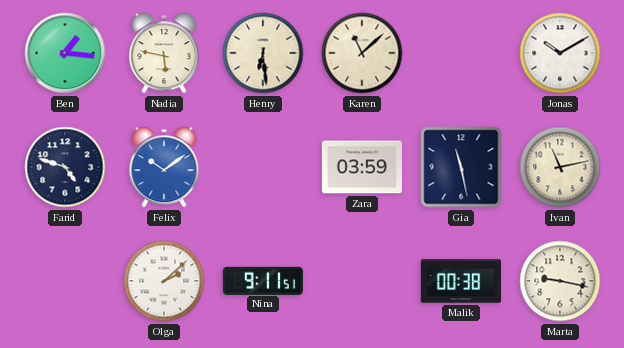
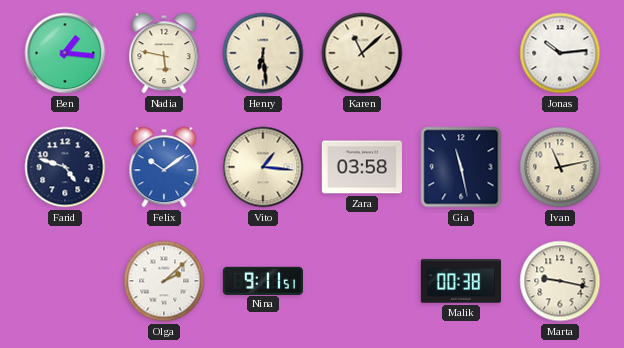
Jonas: 10:10 -> 10:14
Vito: none -> 1:16
Zara: 03:59 -> 03:58
